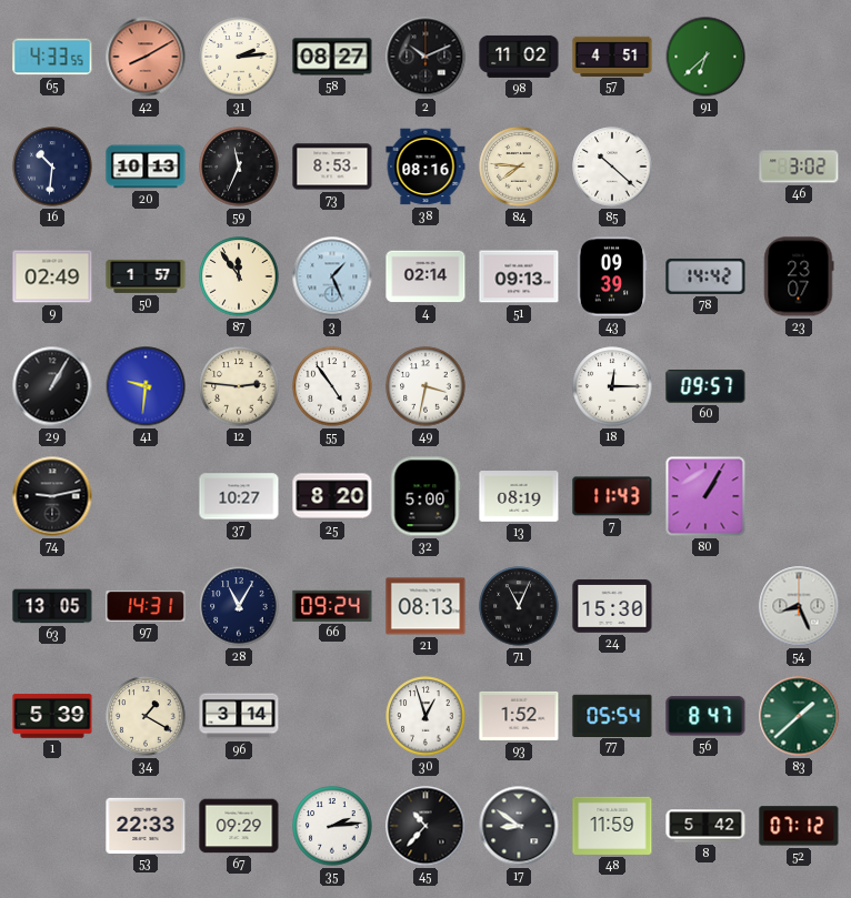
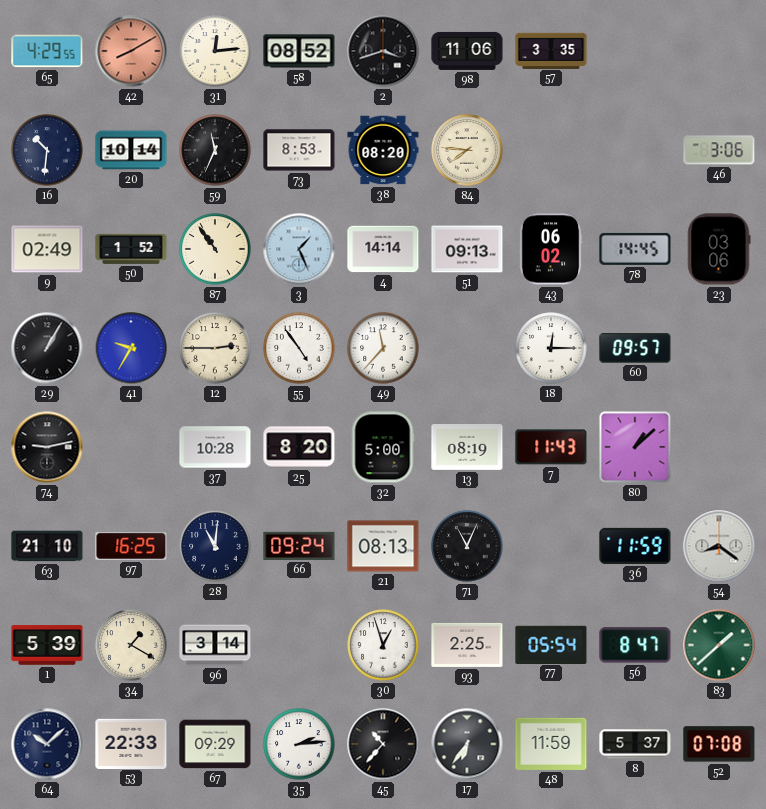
65: 4:33 -> 4:29
31: 2:14 -> 12:14
58: 08:27 -> 08:52
2: 10:11 -> 3:42
98: 11:02 -> 11:06
57: 4:51 -> 3:35
91: 6:38 -> none
20: 10:13 -> 10:14
38: 08:16 -> 08:20
85: 10:22 -> none
46: 3:02 -> 3:06
50: 1:57 -> 1:52
87: 11:54 -> 10:54
4: 02:14 -> 14:14
43: 09:39 -> 06:02
78: 14:42 -> 14:45
23: 23:07 -> 03:06
41: 9:31 -> 9:35
12: 2:46 -> 2:45
49: 3:32 -> 11:37
37: 10:27 -> 10:28
80: 1:05 -> 1:08
63: 13:05 -> 21:10
97: 14:31 -> 16:25
28: 11:05 -> 11:01
24: 15:30 -> none
36: none -> 11:59
54: 8:26 -> 8:21
93: 1:52 -> 2:25
64: none -> 10:08
17: 8:51 -> 6:36
8: 5:42 -> 5:37
52: 07:12 -> 07:08
